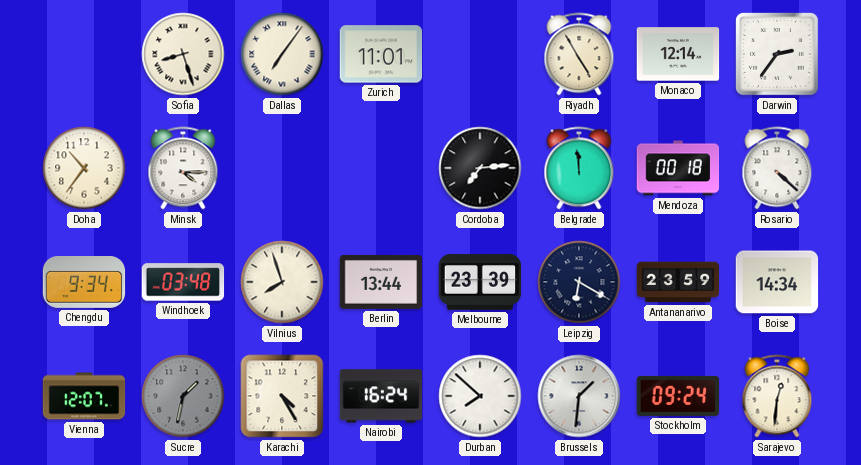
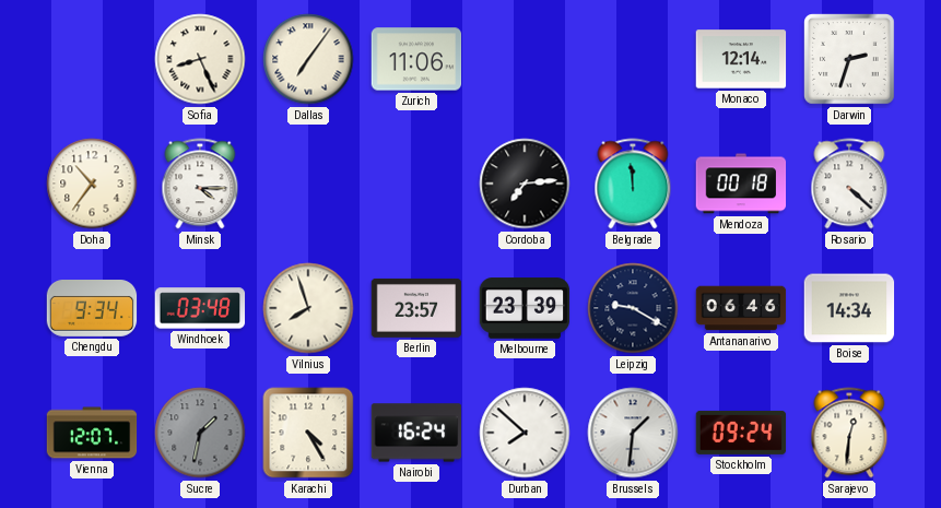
Sofia: 8:27 -> 8:26
Zurich: 11:01 -> 11:06
Riyadh: 4:55 -> none
Darwin: 2:36 -> 2:33
Berlin: 13:44 -> 23:57
Leipzig: 6:20 -> 9:20
Antananarivo: 23:59 -> 06:46
